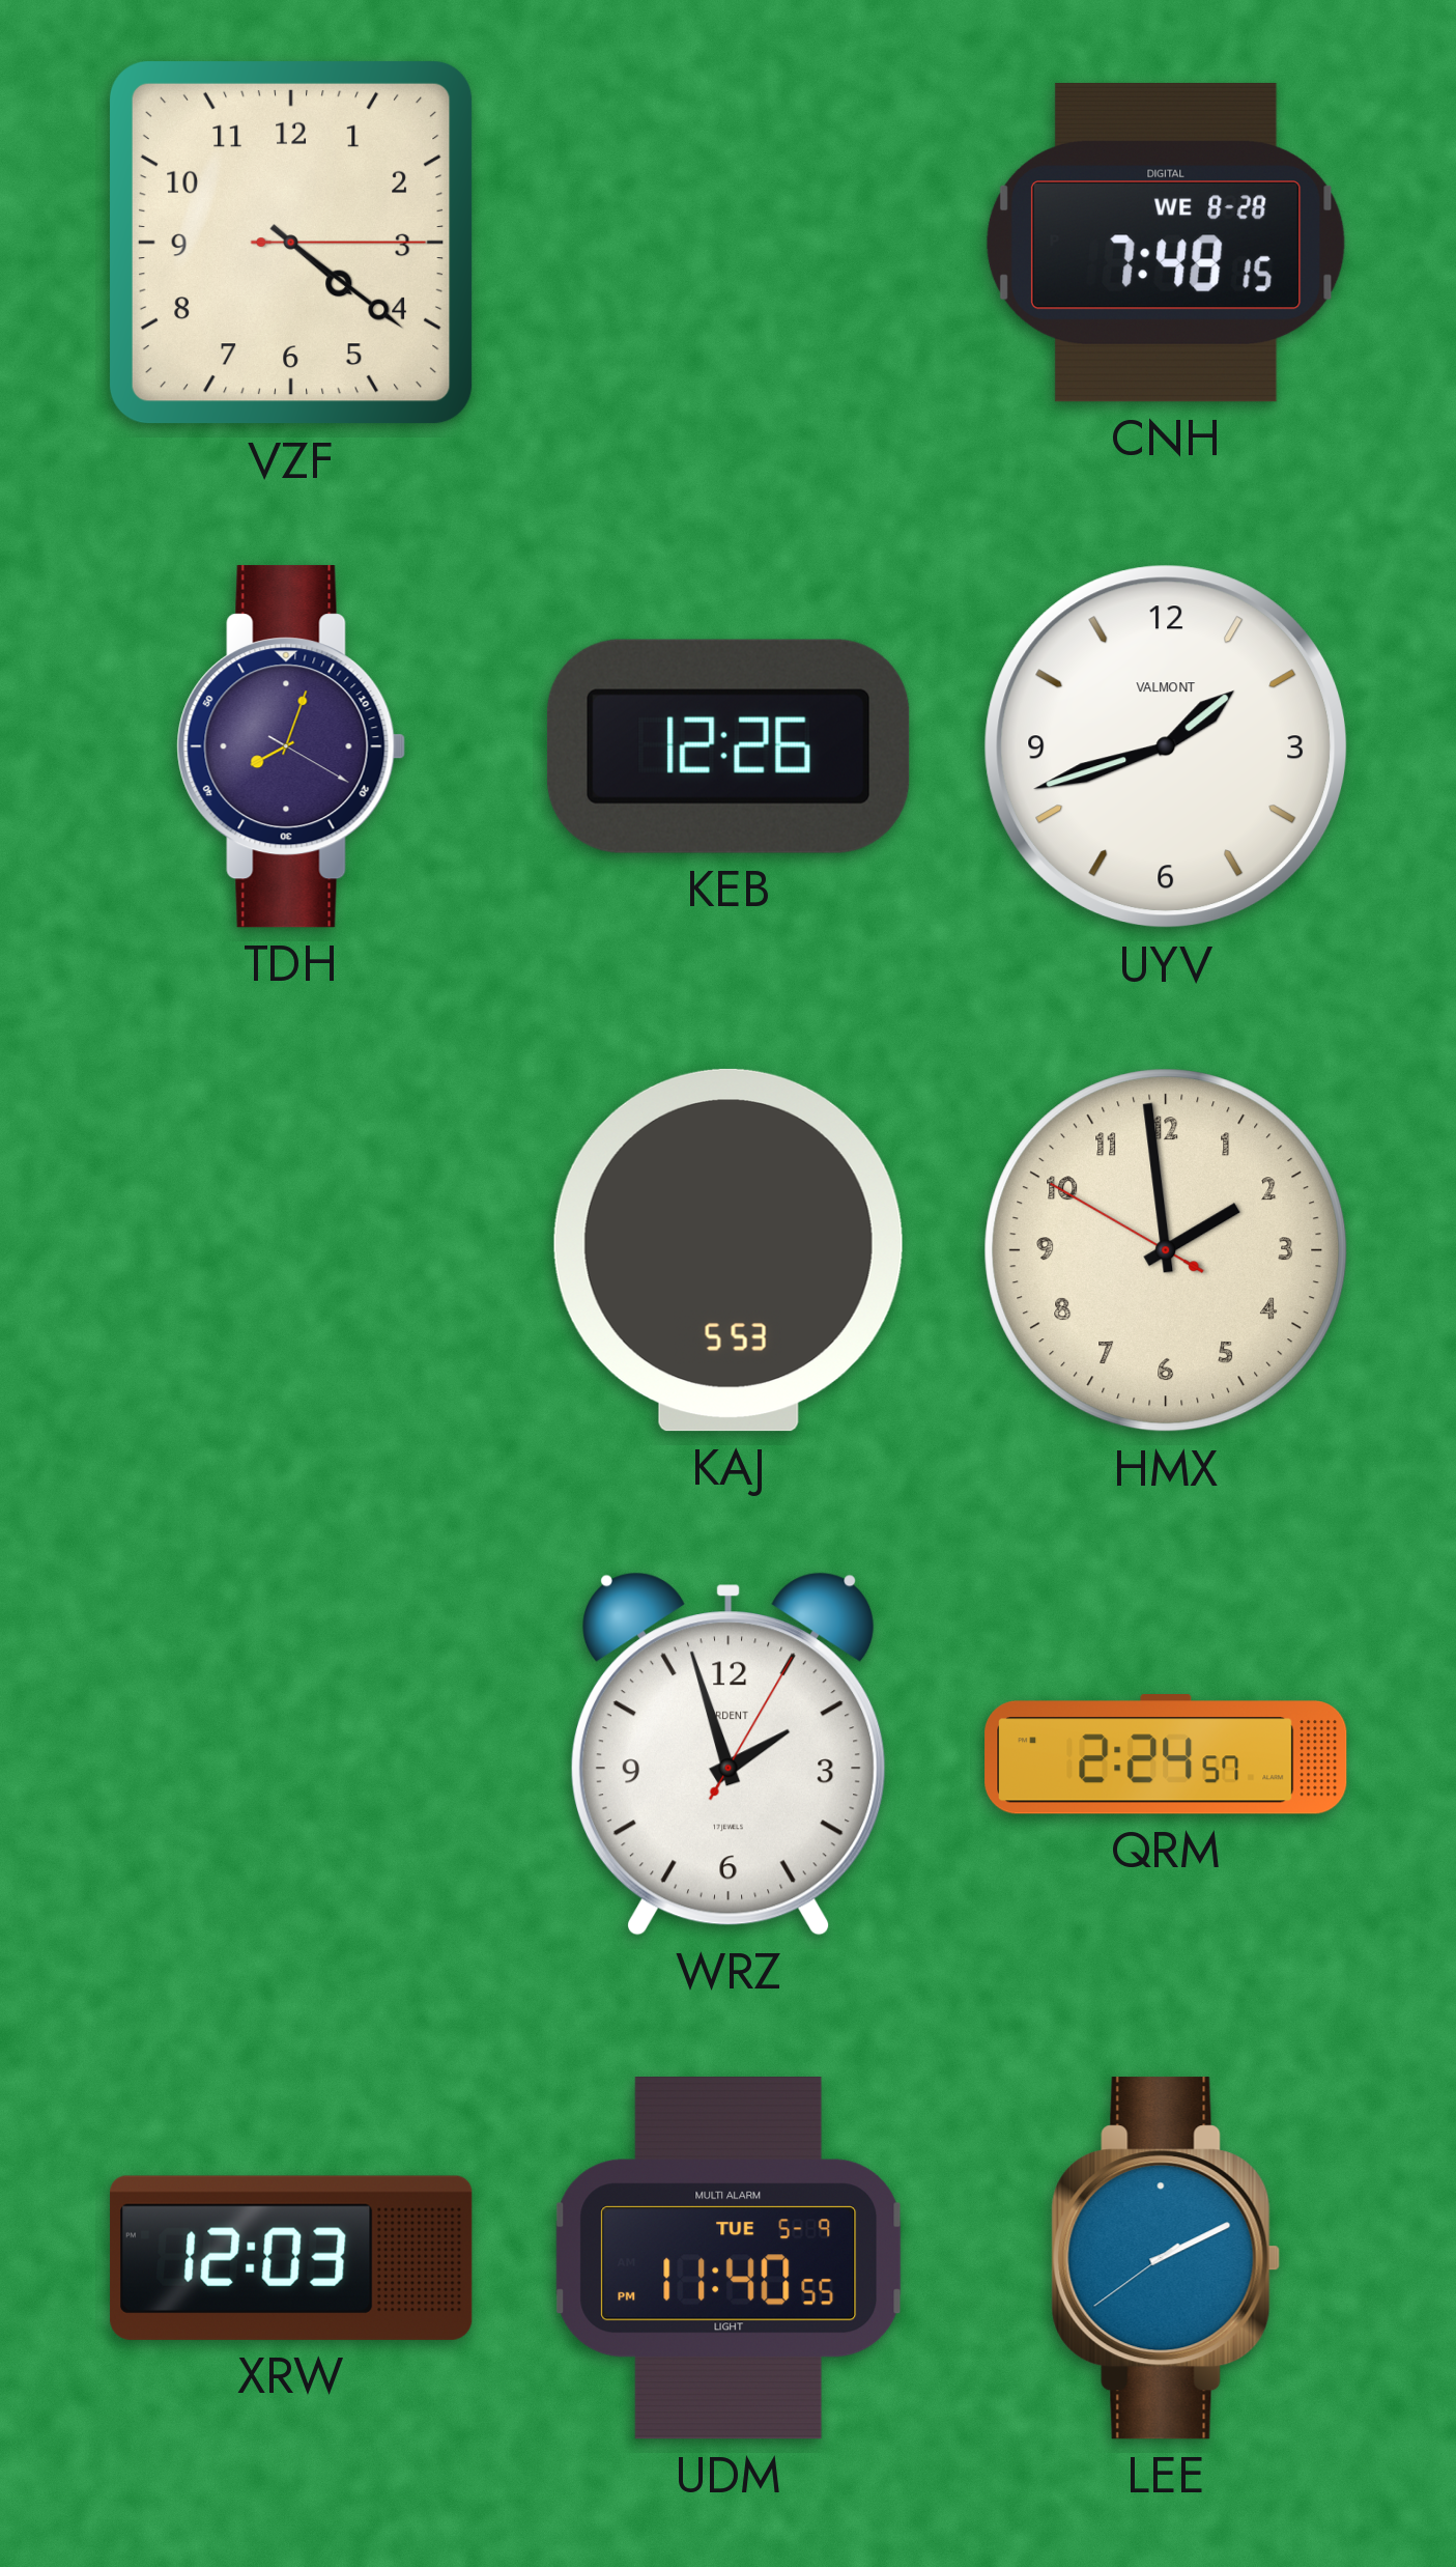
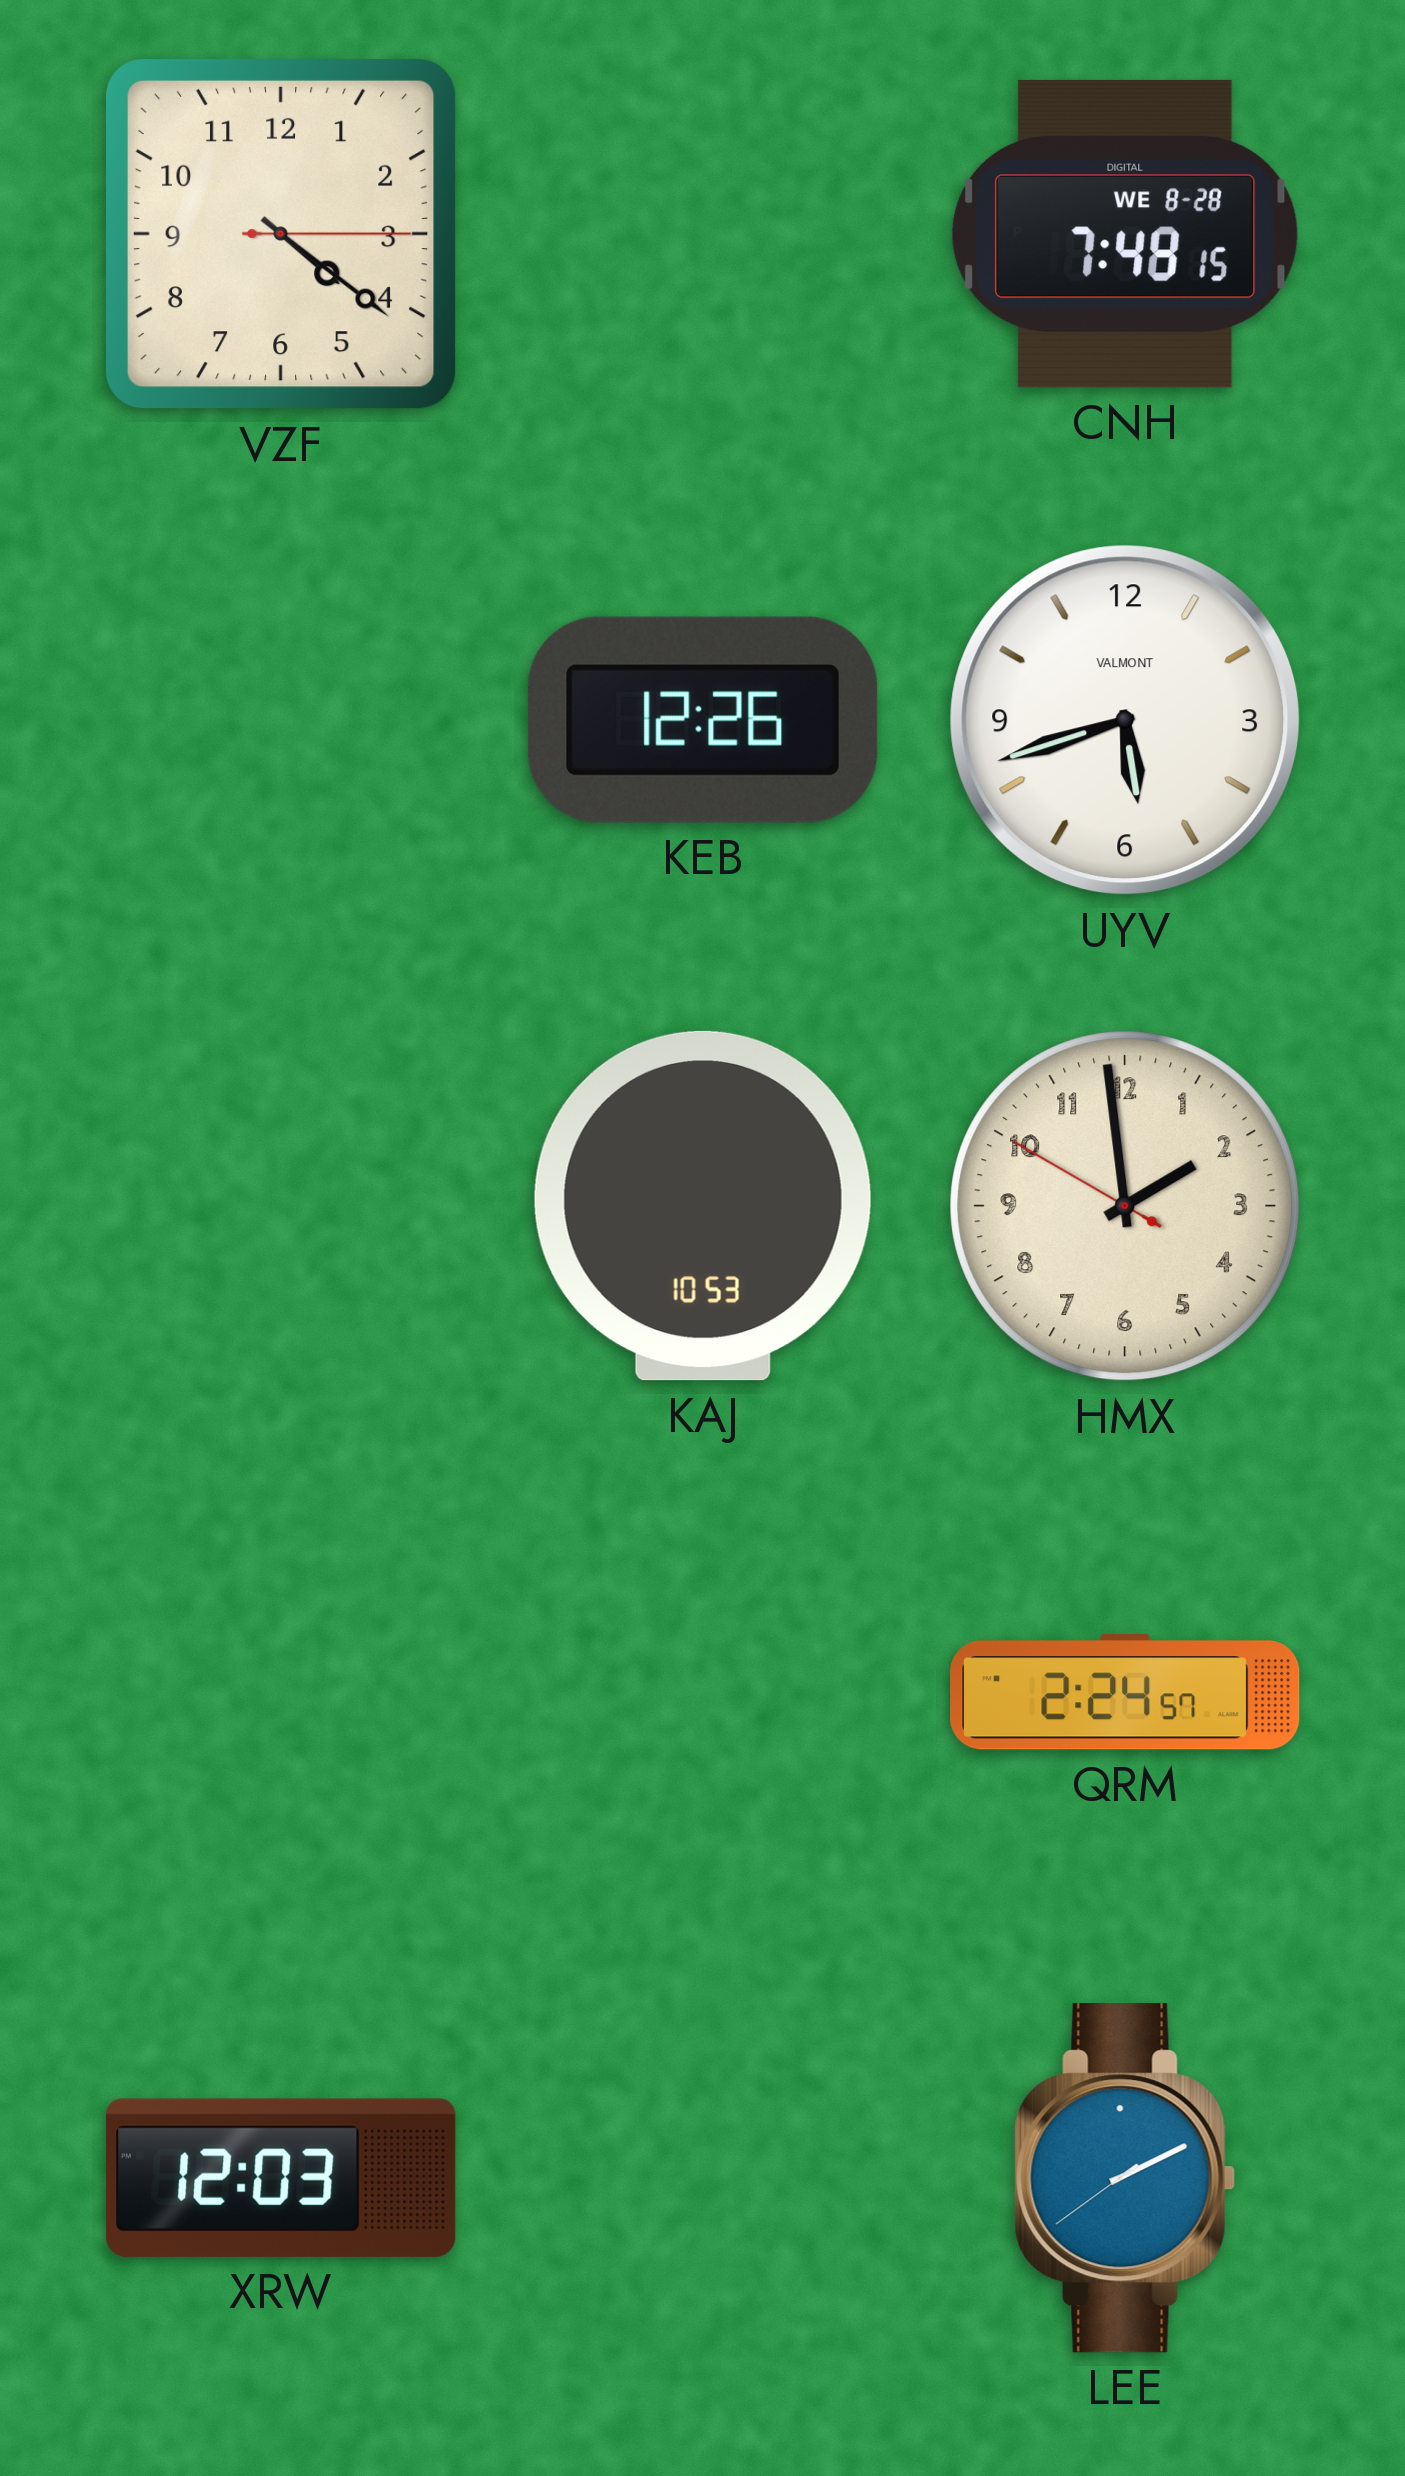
TDH: 8:03 -> none
UYV: 1:42 -> 5:42
KAJ: 5:53 -> 10:53
WRZ: 1:57 -> none
UDM: 11:40 -> none
